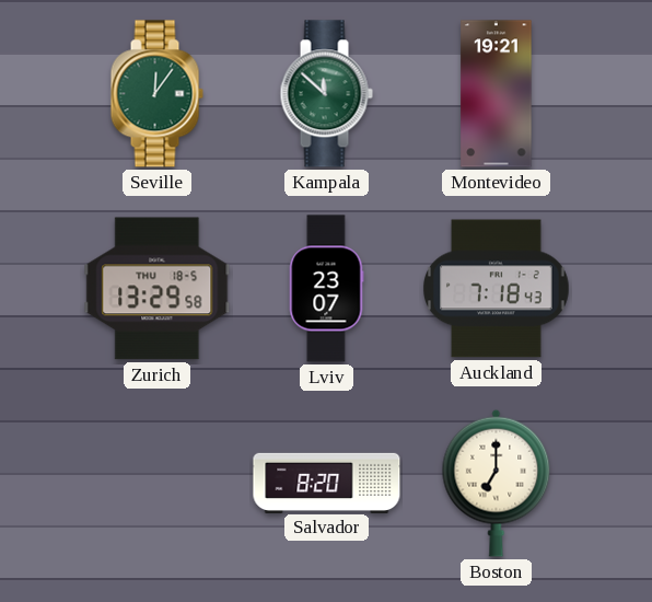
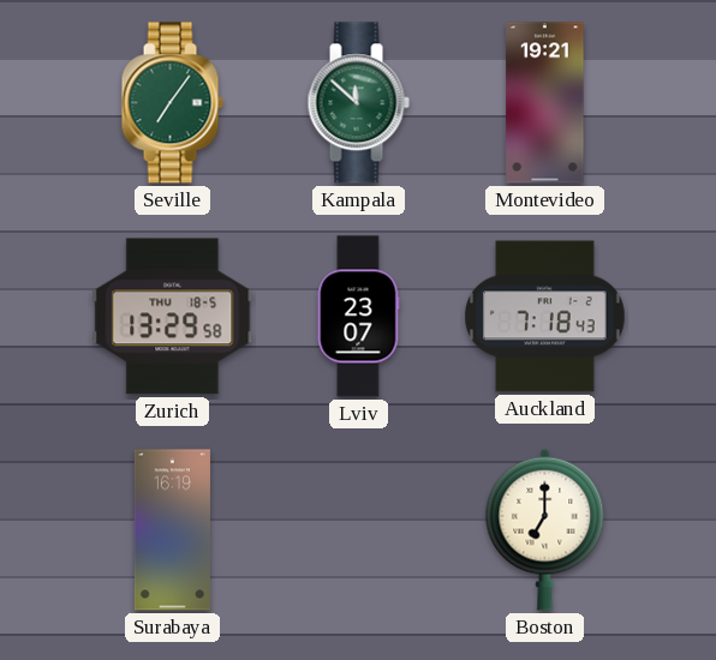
Seville: 12:06 -> 7:06
Surabaya: none -> 16:19
Salvador: 8:20 -> none
